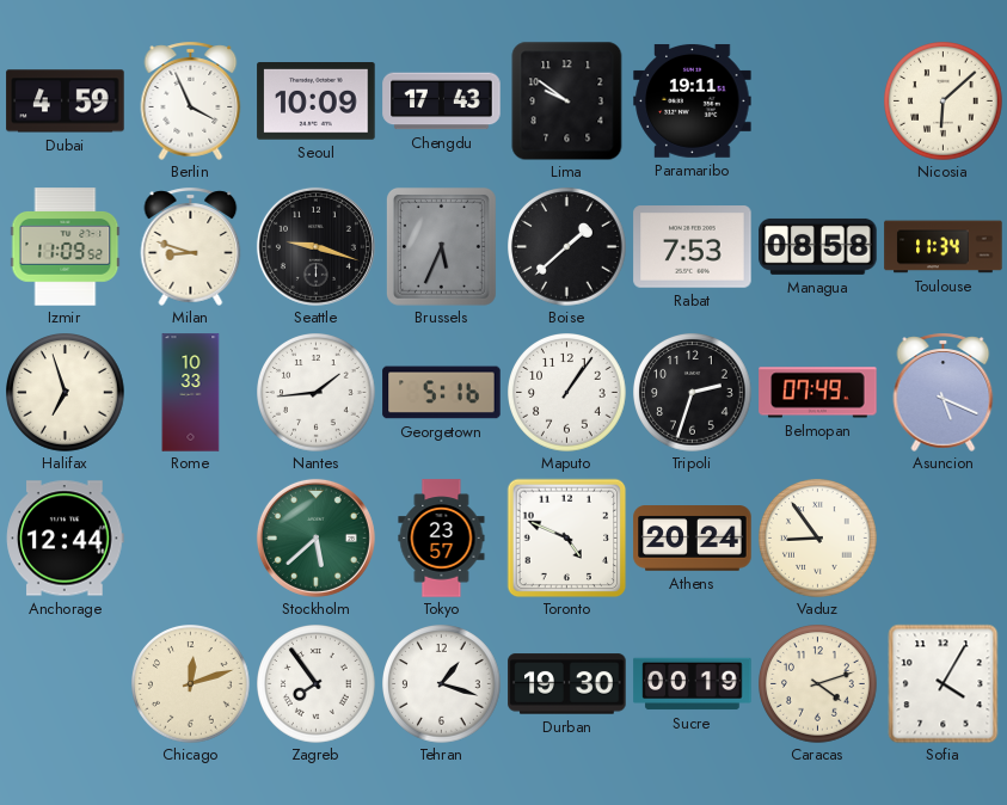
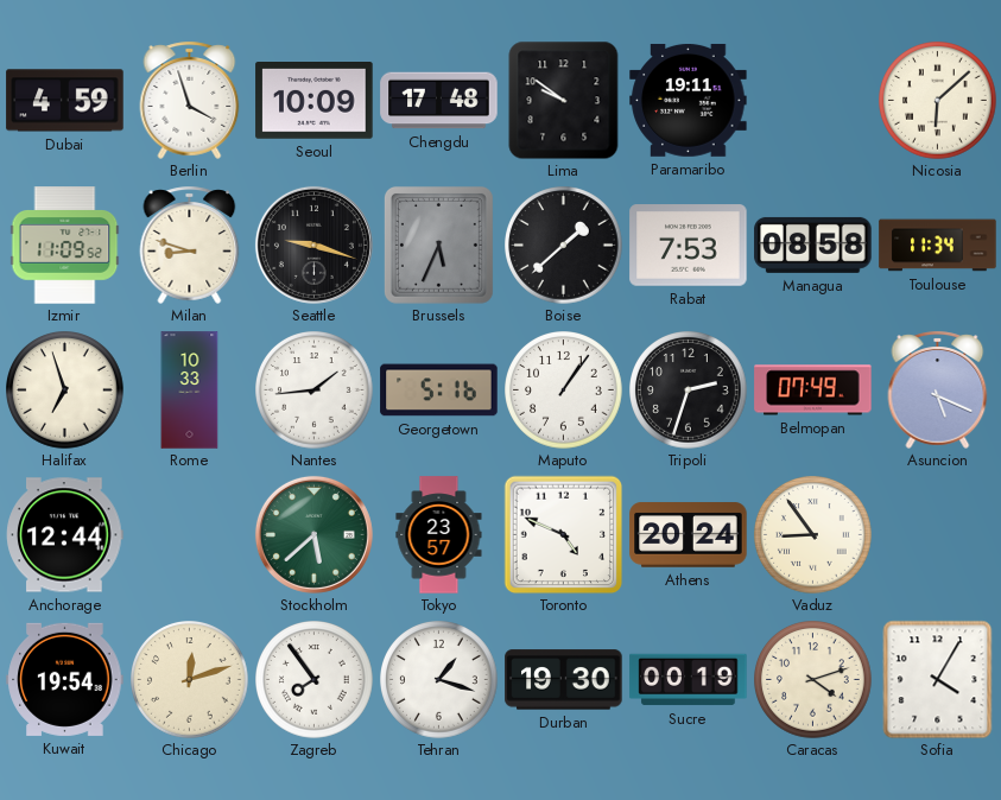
Berlin: 3:56 -> 3:57
Chengdu: 17:43 -> 17:48
Kuwait: none -> 19:54
